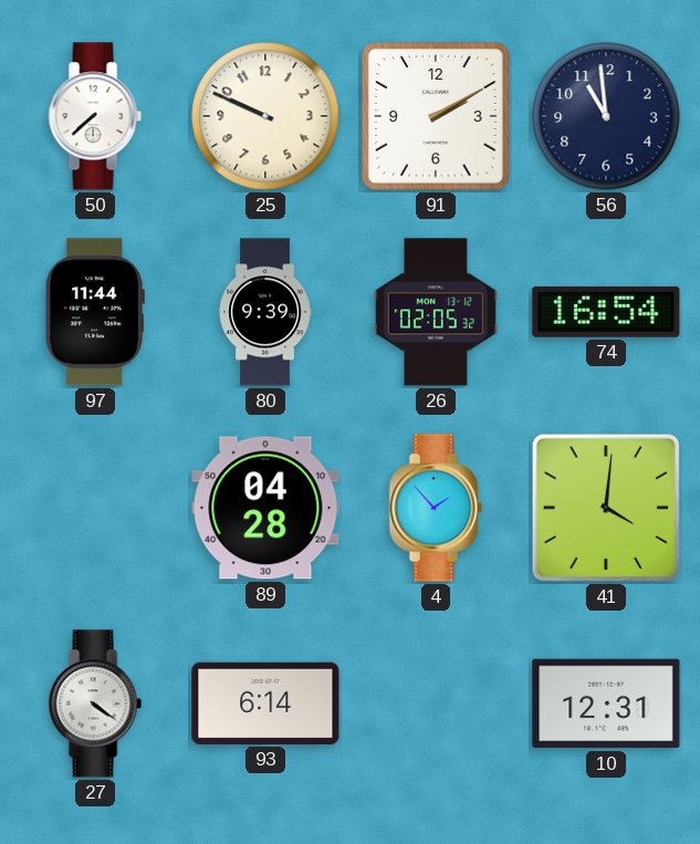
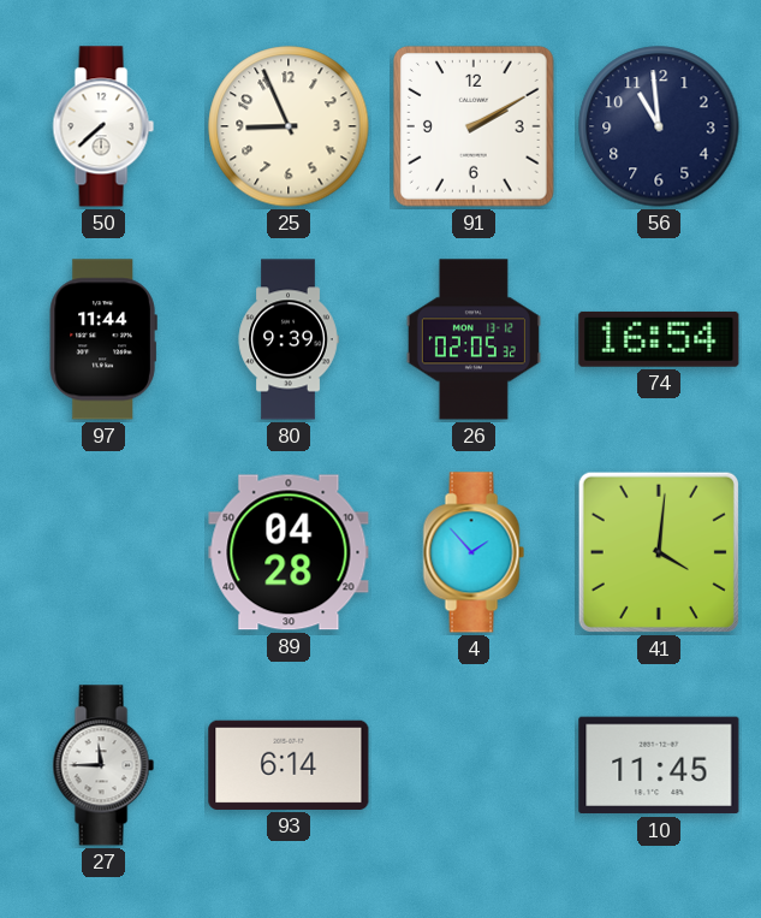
25: 9:49 -> 8:56
27: 4:21 -> 11:45
10: 12:31 -> 11:45
